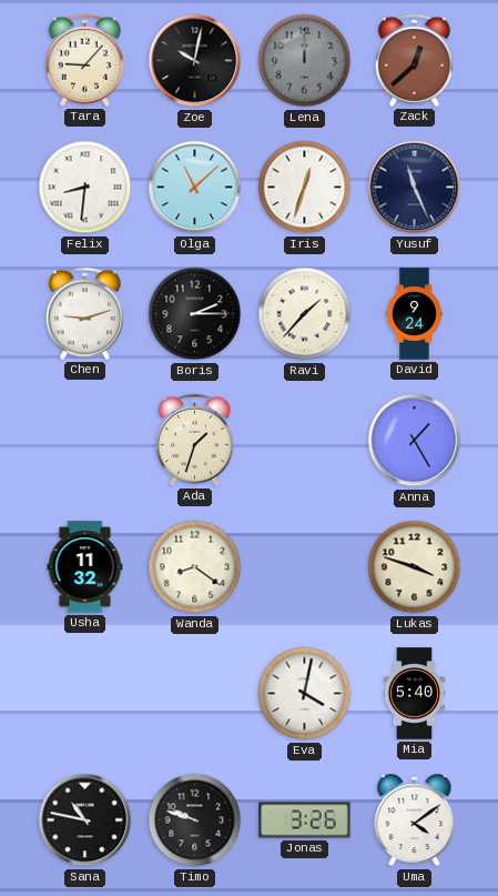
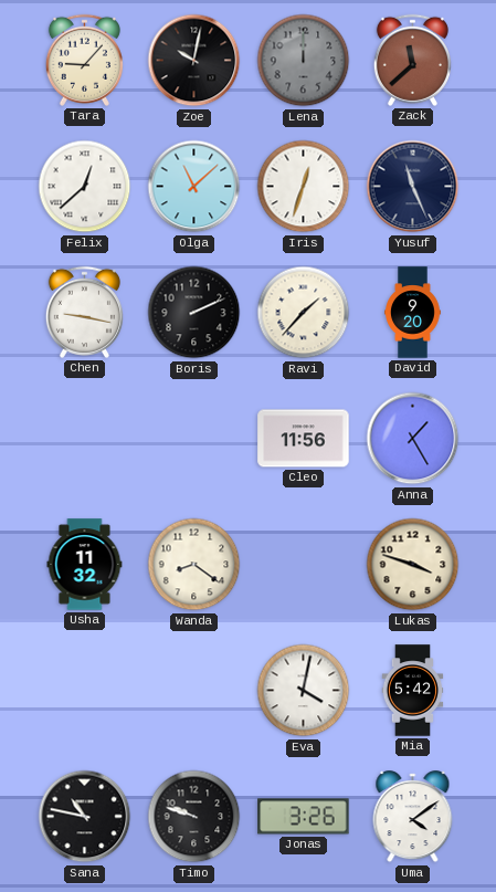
Zack: 12:38 -> 11:38
Felix: 8:31 -> 12:38
Chen: 9:12 -> 9:17
Boris: 2:15 -> 2:11
David: 9:24 -> 9:20
Ada: 1:33 -> none
Cleo: none -> 11:56
Mia: 5:40 -> 5:42
